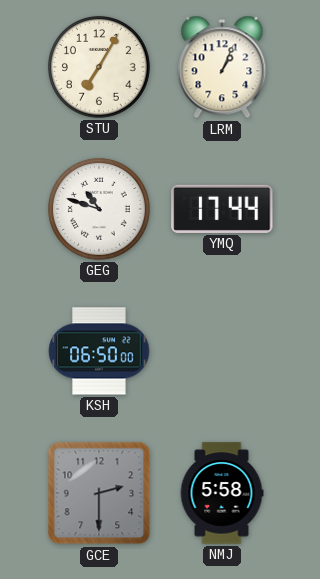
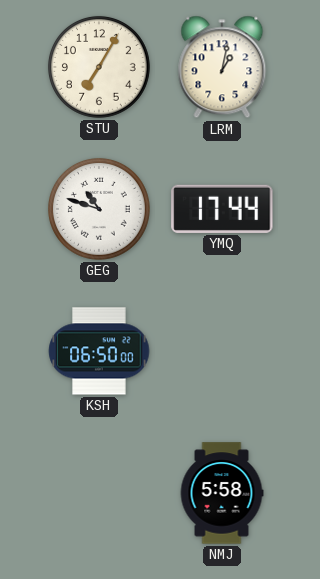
LRM: 1:04 -> 1:02
GCE: 2:30 -> none
